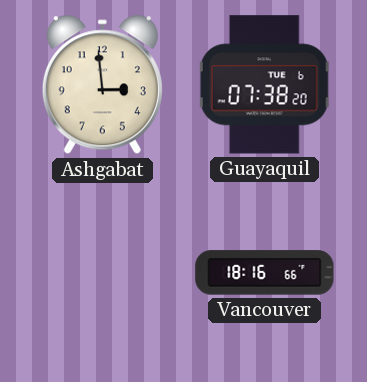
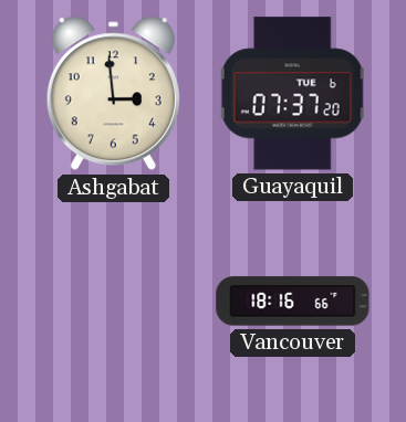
Guayaquil: 07:38 -> 07:37
